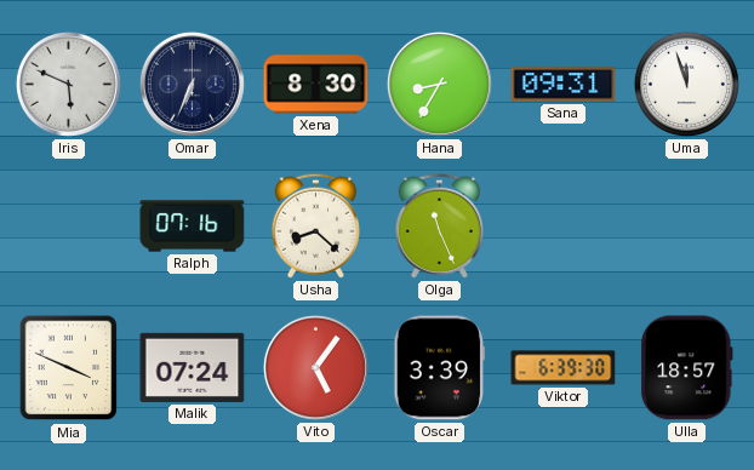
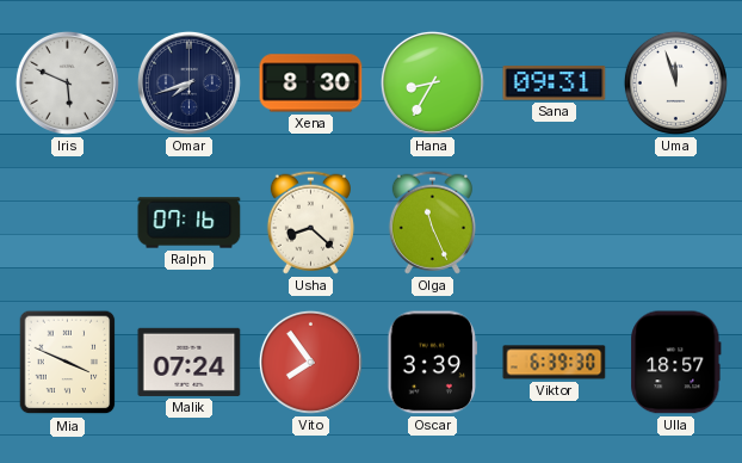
Omar: 6:34 -> 7:42
Vito: 5:06 -> 7:54
